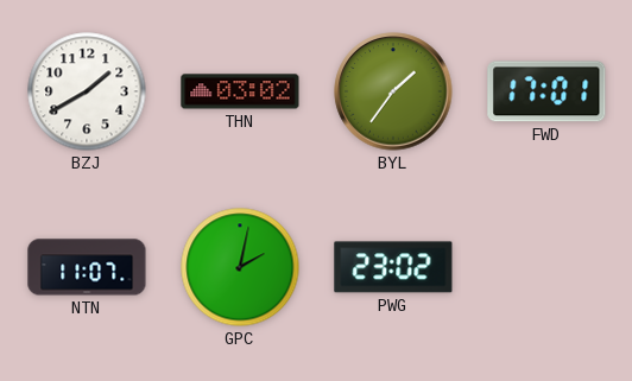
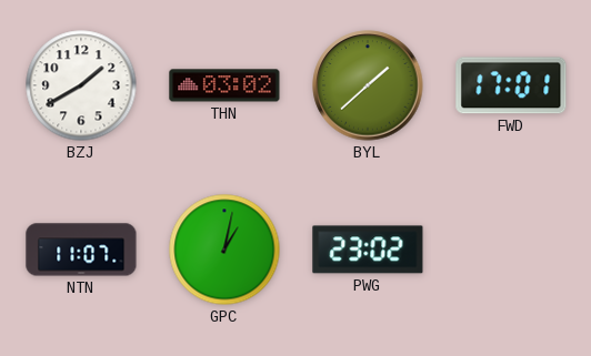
BYL: 1:36 -> 1:38
GPC: 2:02 -> 1:02
